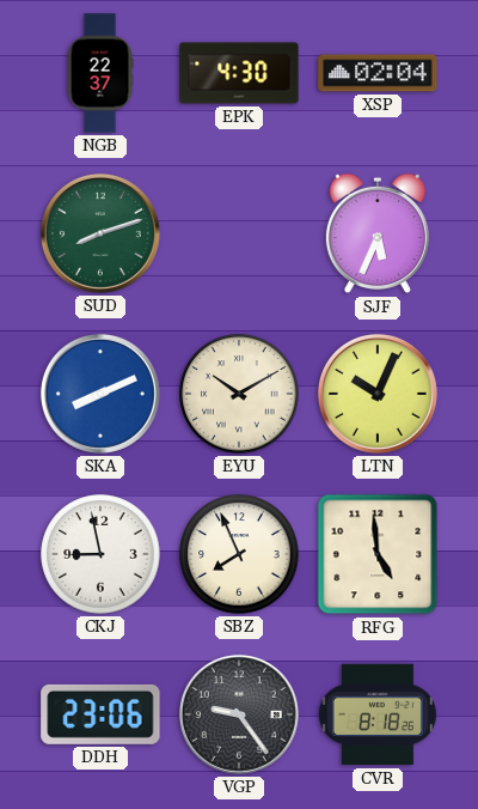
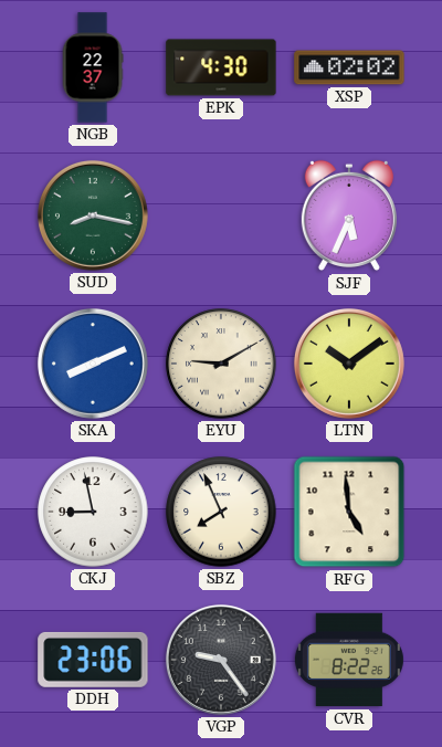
XSP: 02:04 -> 02:02
SUD: 8:12 -> 8:17
EYU: 10:10 -> 9:10
LTN: 10:04 -> 10:09
CVR: 8:18 -> 8:22
